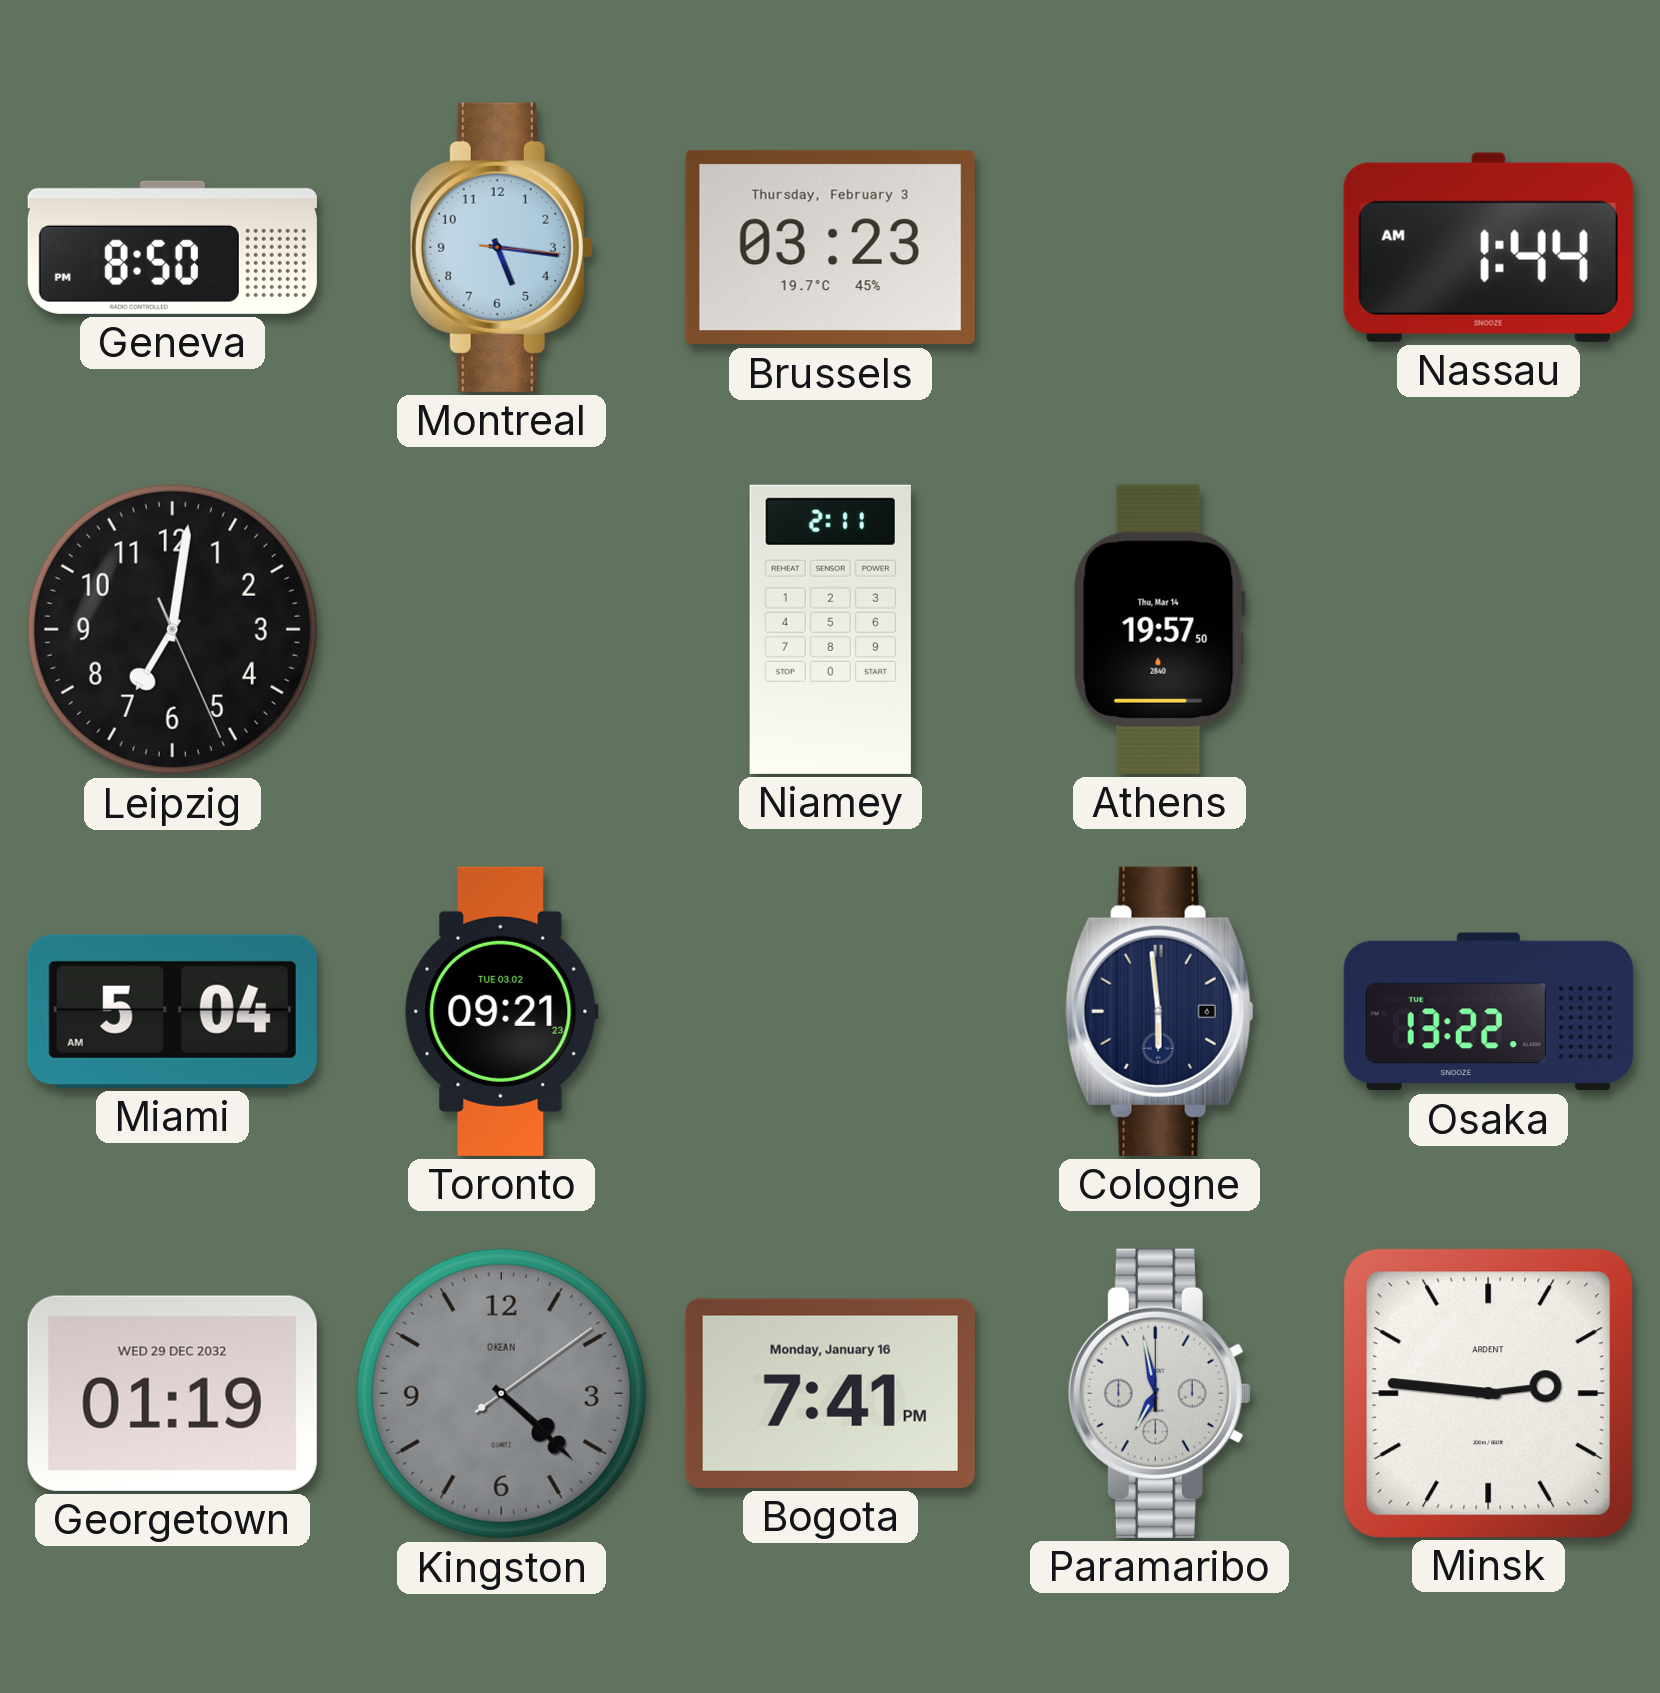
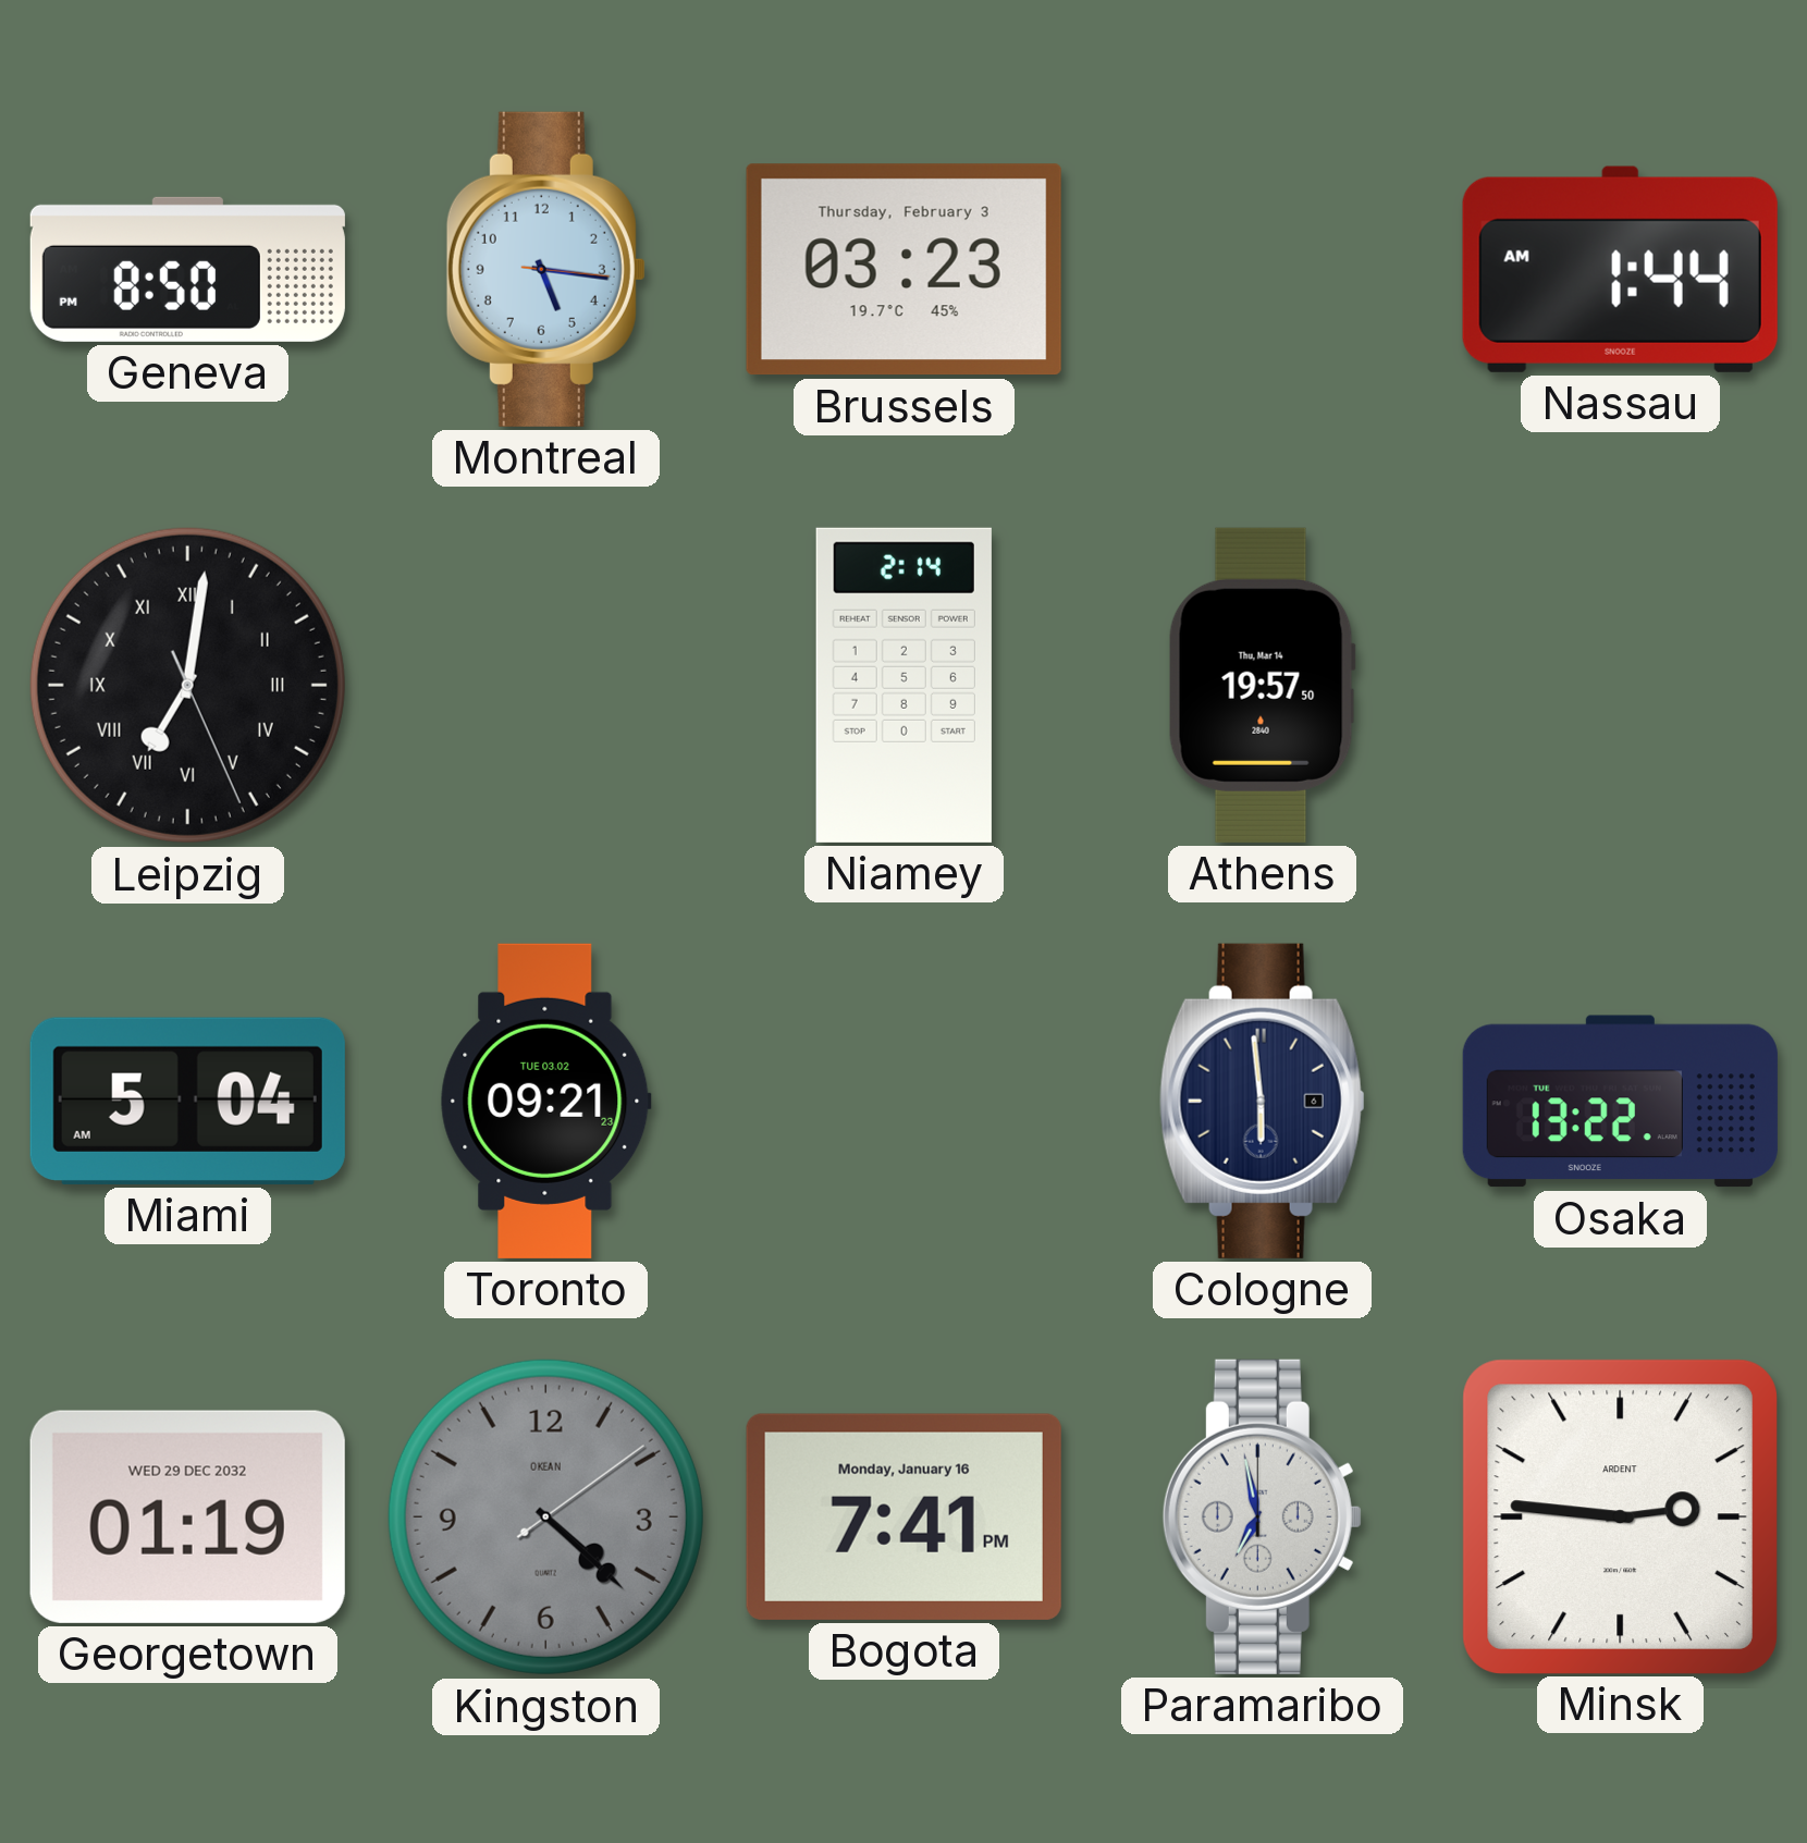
Leipzig numerals: Arabic -> Roman
Niamey: 2:11 -> 2:14
